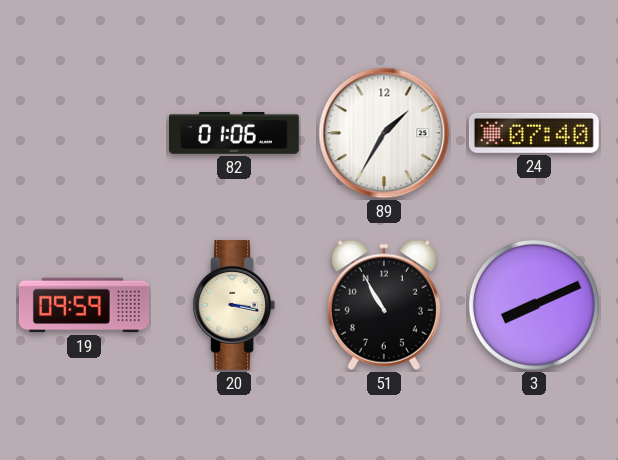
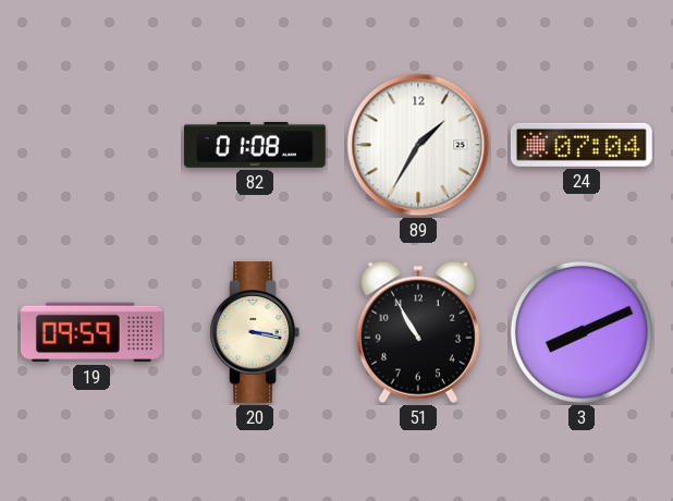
82: 01:06 -> 01:08
24: 07:40 -> 07:04
